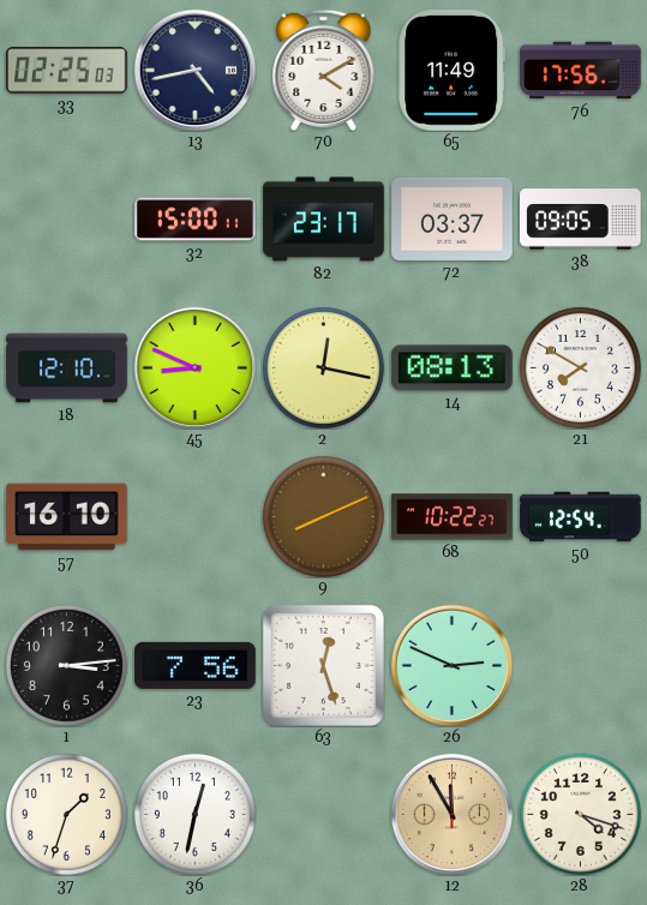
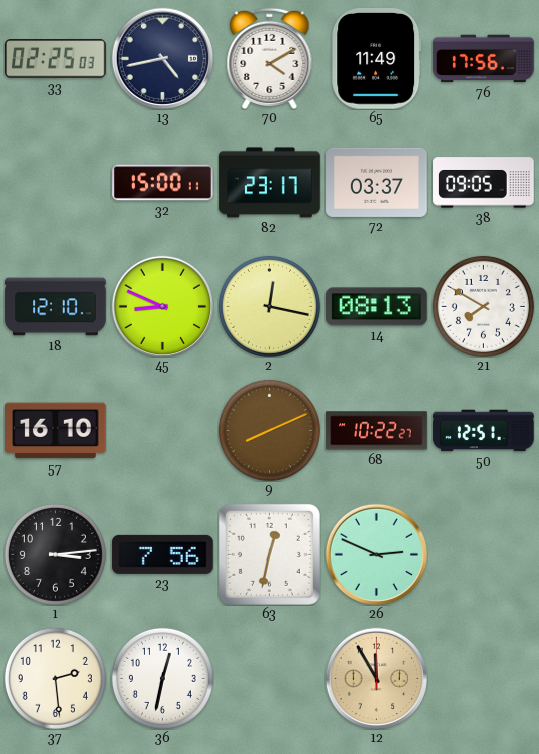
50: 12:54 -> 12:51
63: 12:27 -> 12:32
37: 1:33 -> 2:29
28: 4:18 -> none
